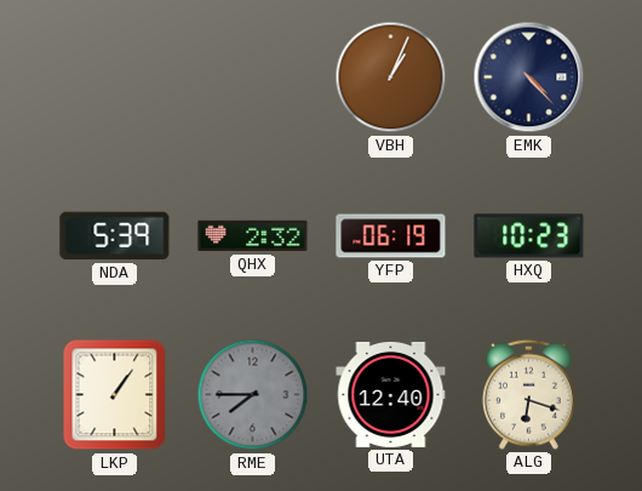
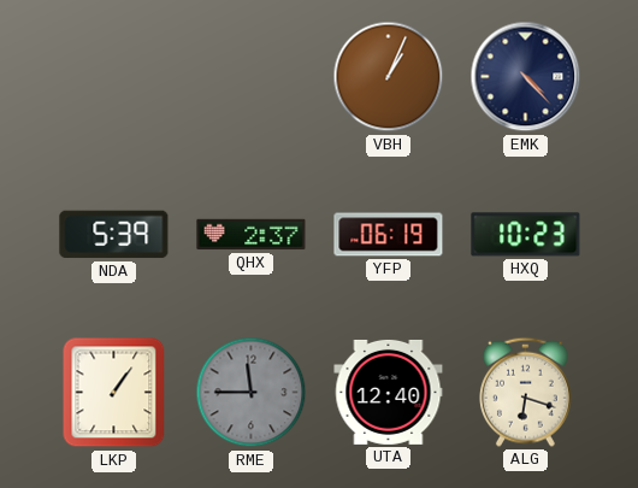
QHX: 2:32 -> 2:37
RME: 7:45 -> 11:45
